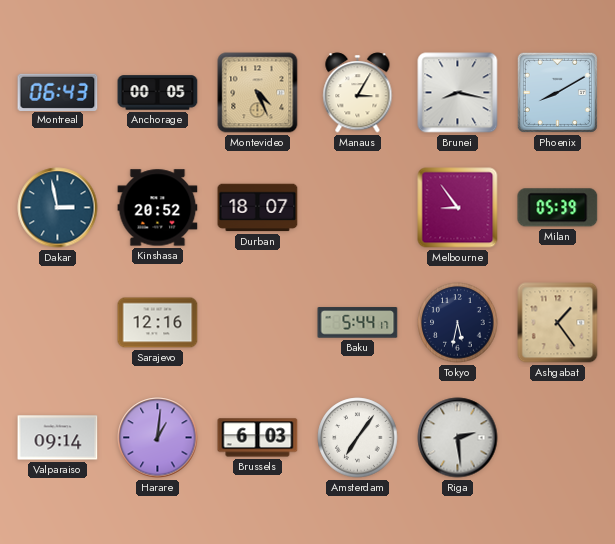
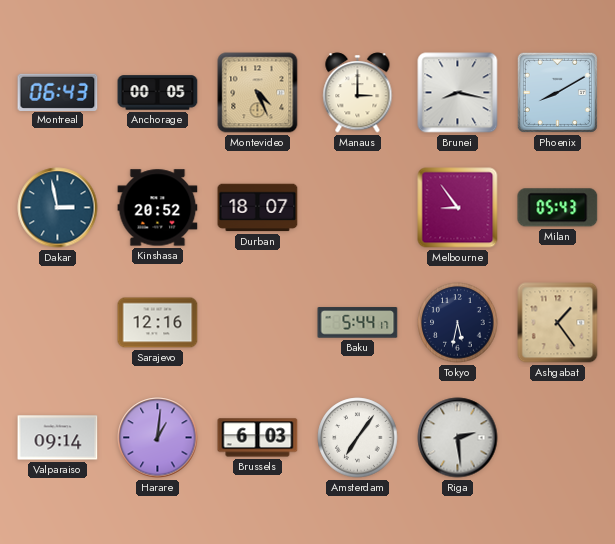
Manaus: 3:05 -> 3:00
Milan: 05:39 -> 05:43
